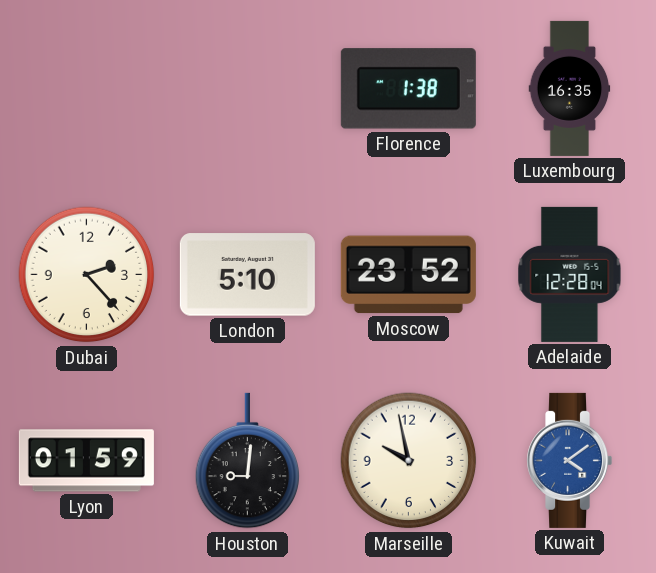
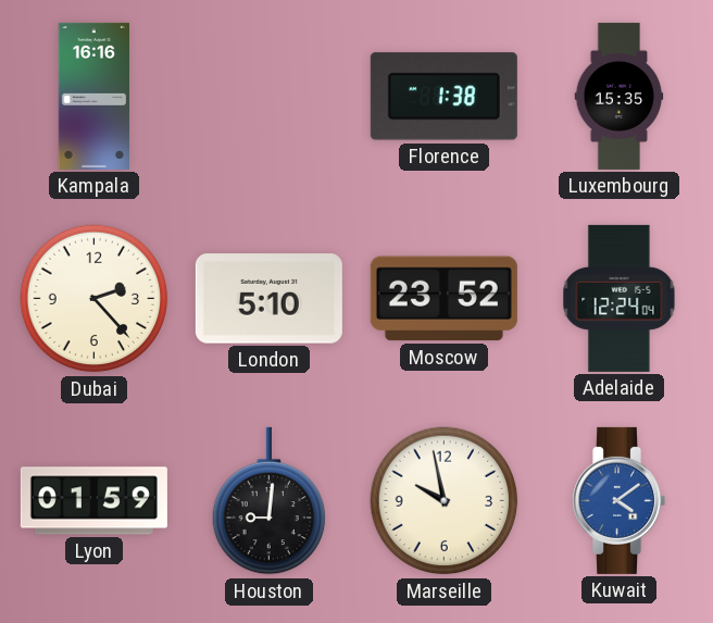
Kampala: none -> 16:16
Luxembourg: 16:35 -> 15:35
Adelaide: 12:28 -> 12:24
